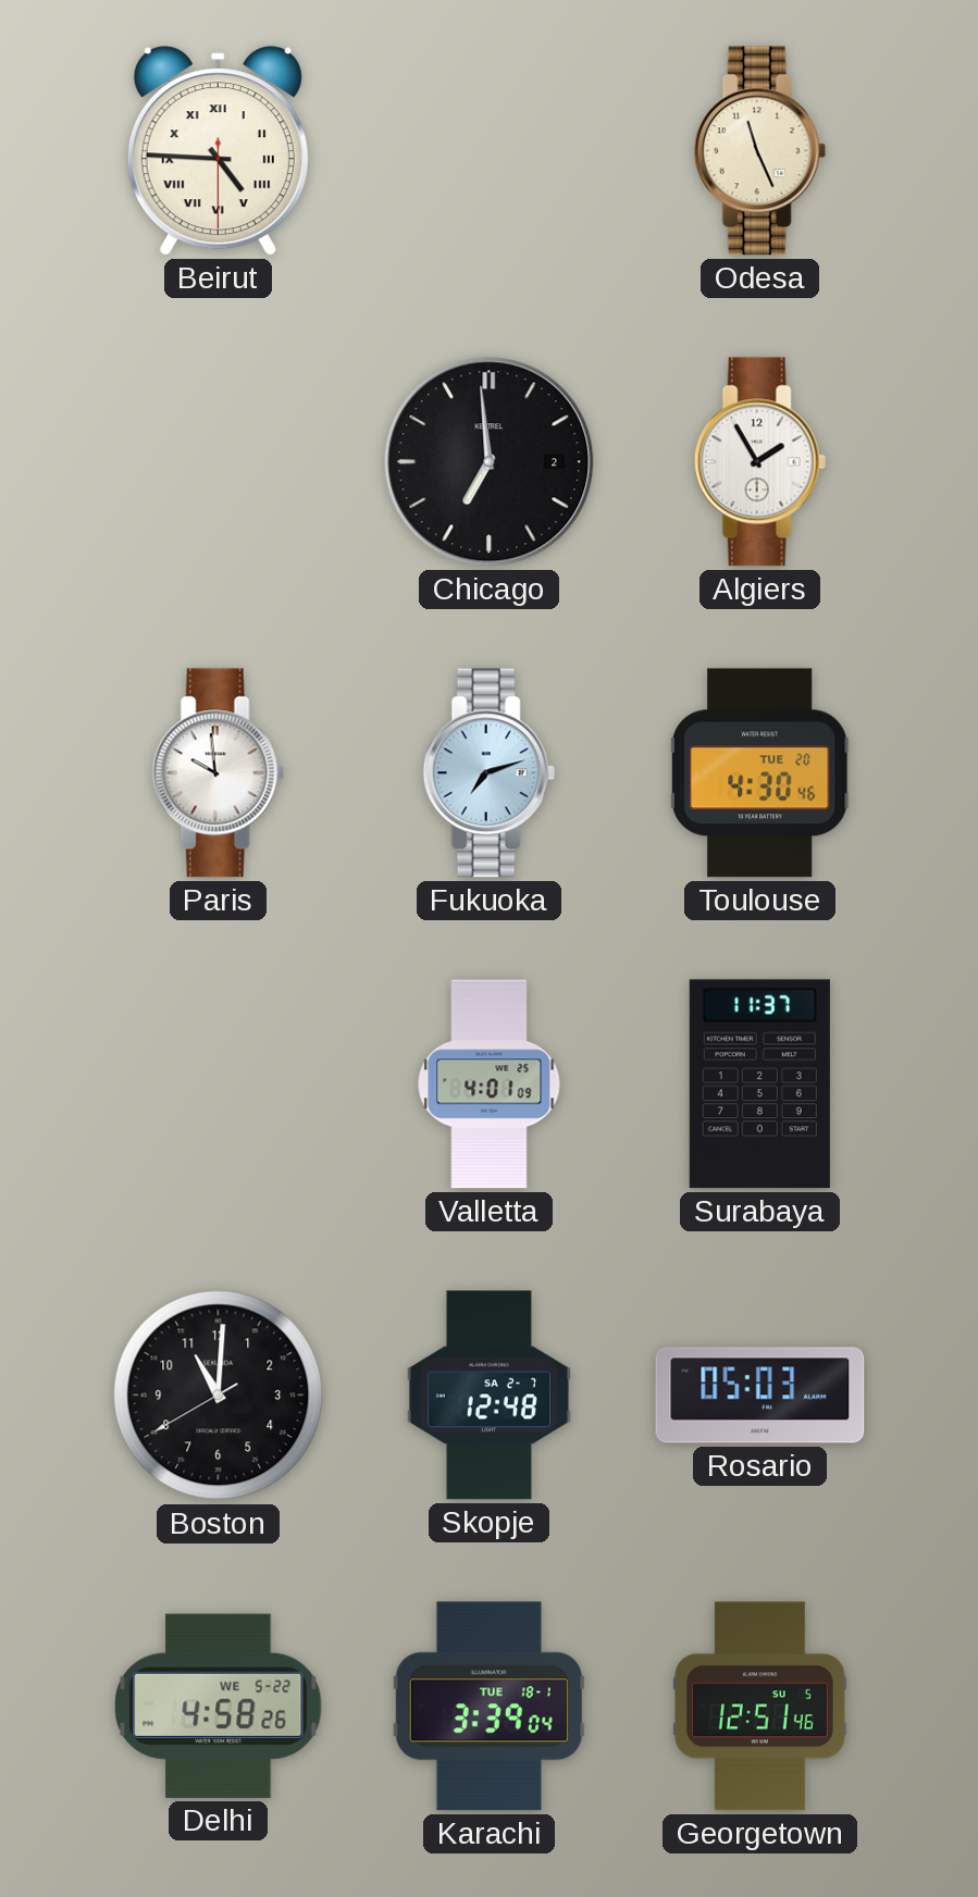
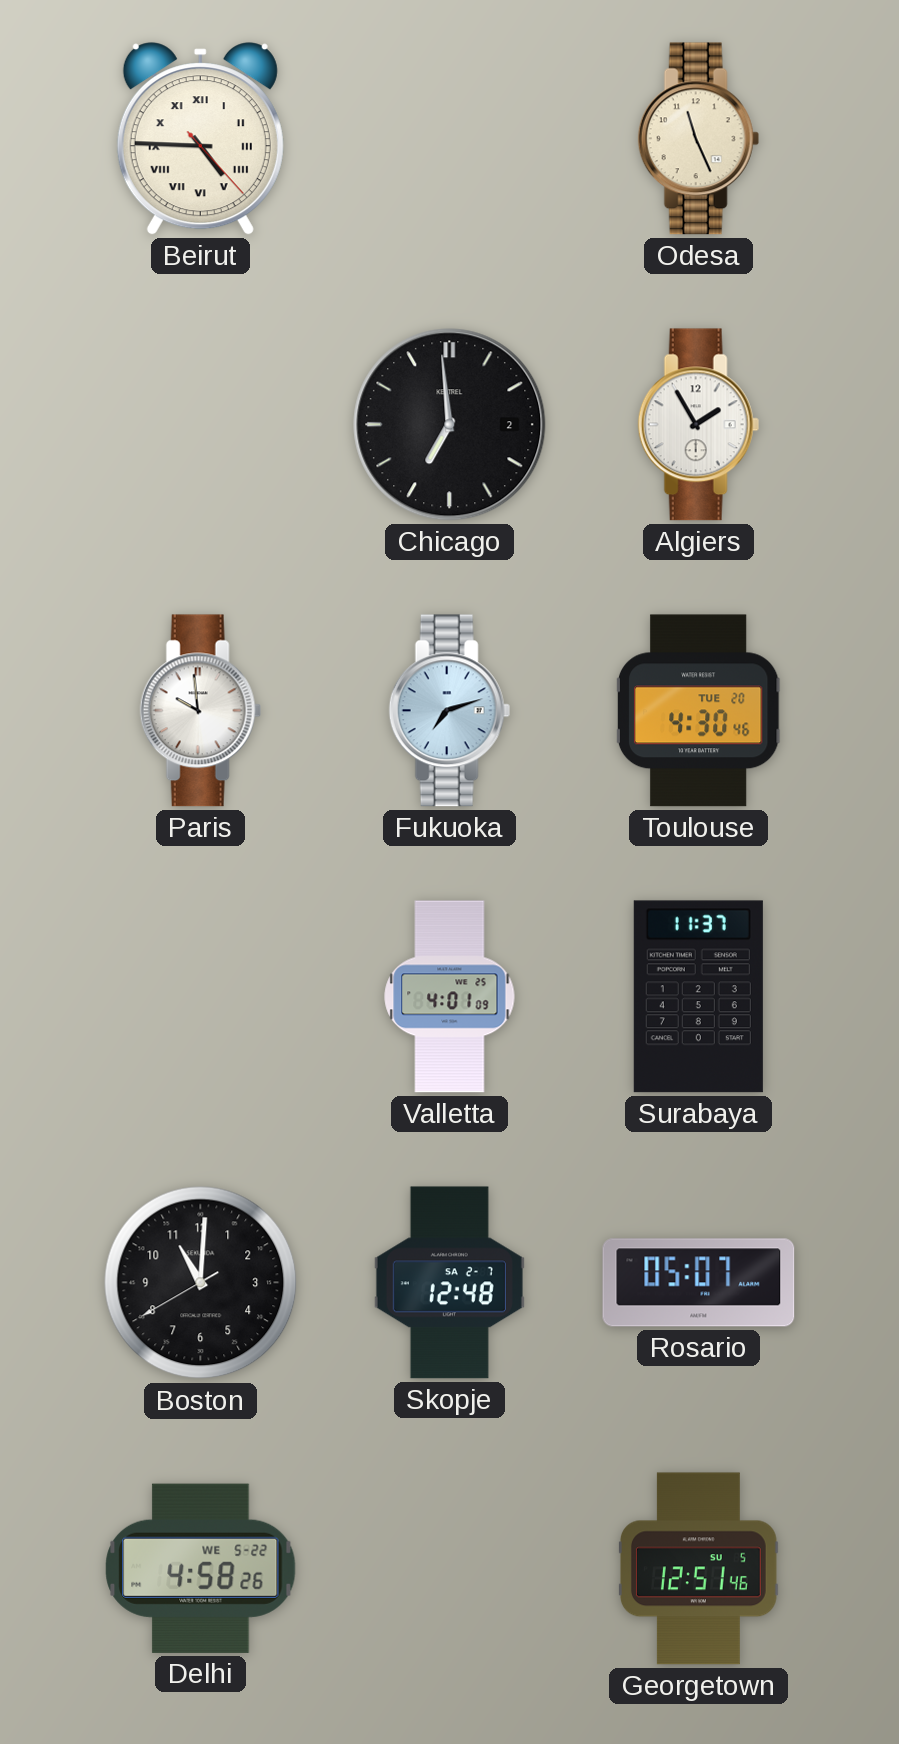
Beirut: 4:45:30 -> 4:45:23
Rosario: 05:03 -> 05:07
Karachi: 3:39 -> none
